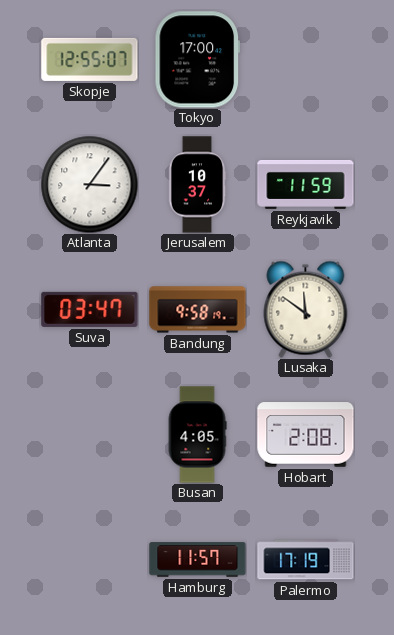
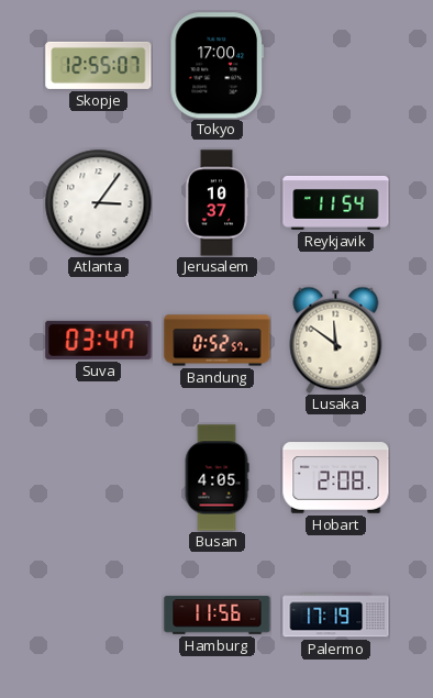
Reykjavik: 11:59 -> 11:54
Bandung: 9:58 -> 0:52
Hamburg: 11:57 -> 11:56
